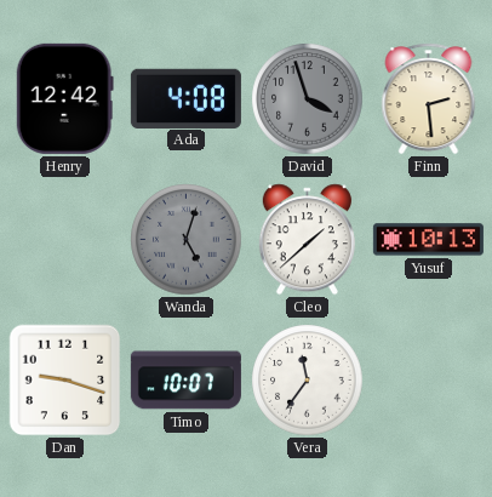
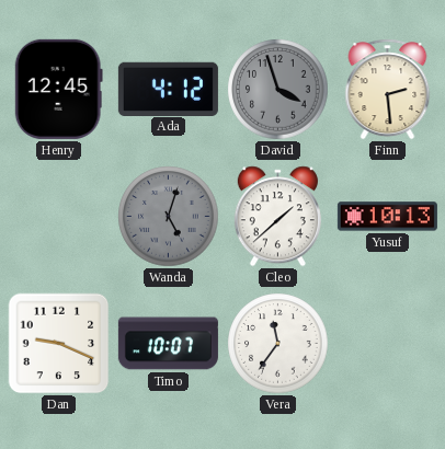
Henry: 12:42 -> 12:45
Ada: 4:08 -> 4:12
Dan: 9:18 -> 9:19
